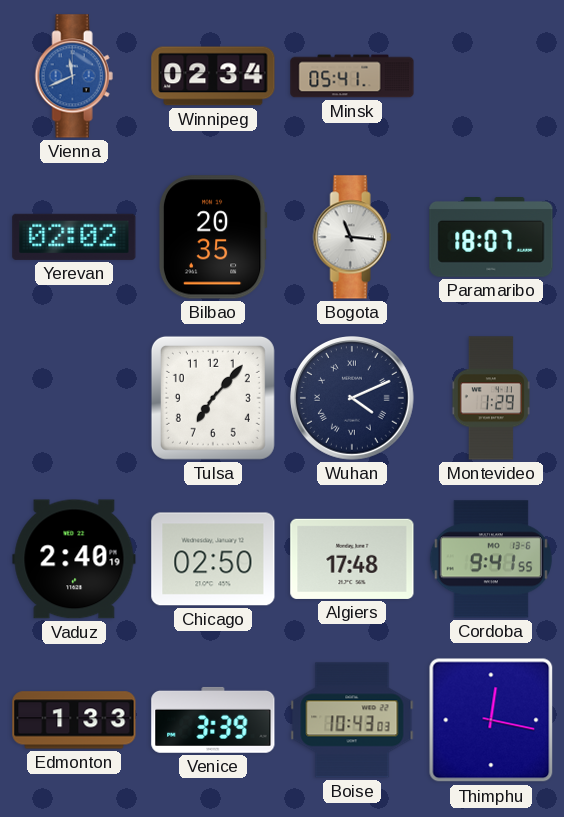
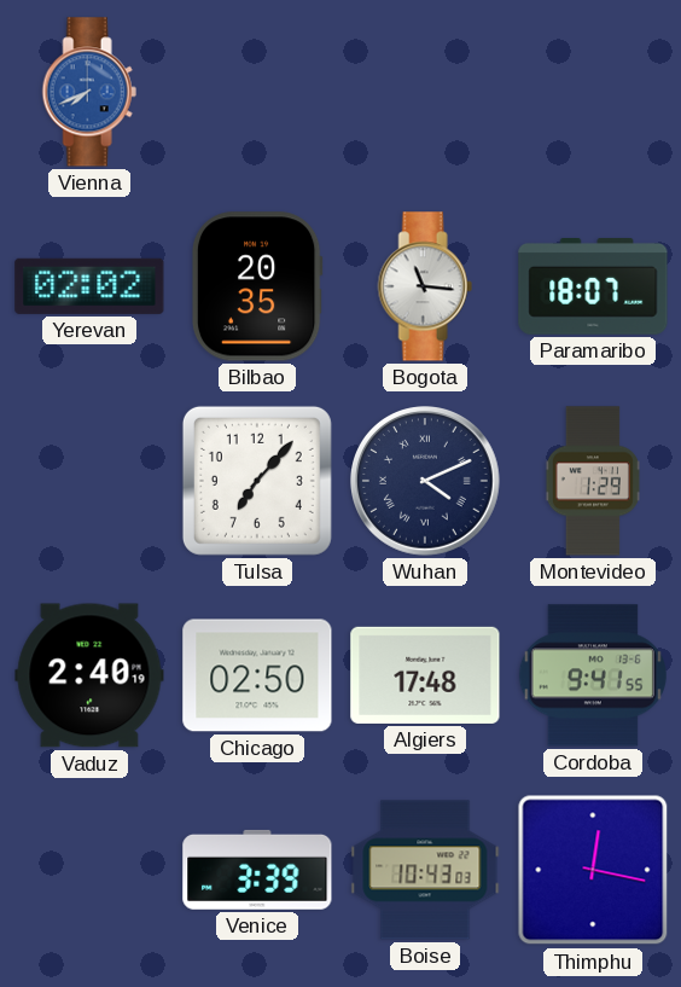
Vienna: 11:41 -> 7:41
Winnipeg: 02:34 -> none
Minsk: 05:41 -> none
Edmonton: 1:33 -> none
